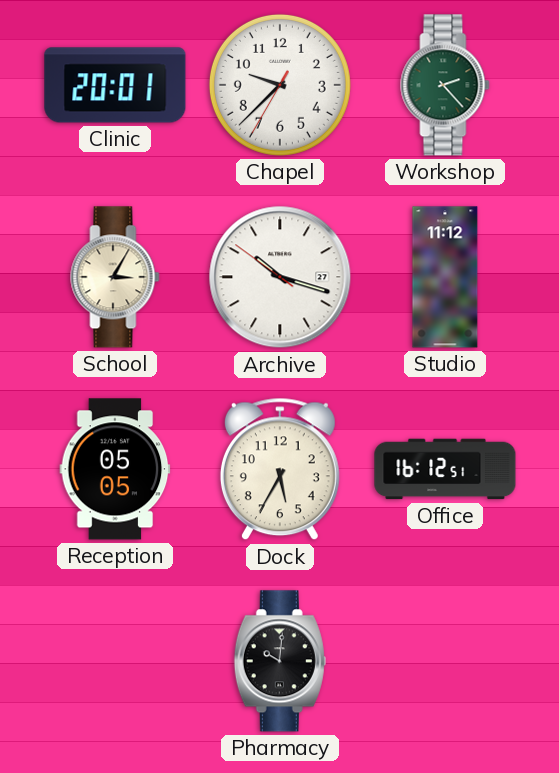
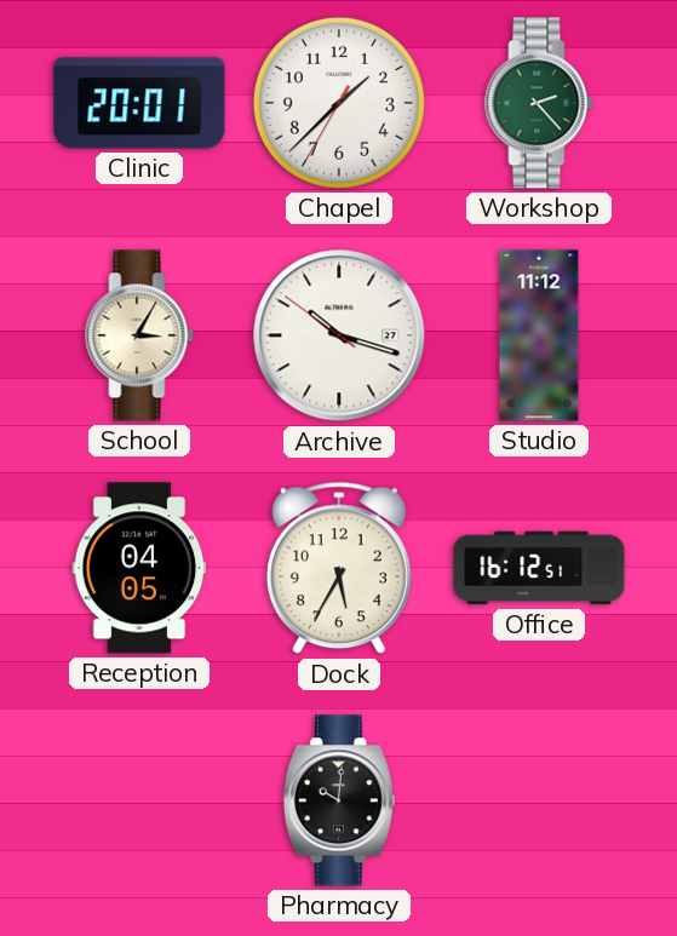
Chapel: 9:37 -> 1:37
Reception: 05:05 -> 04:05
